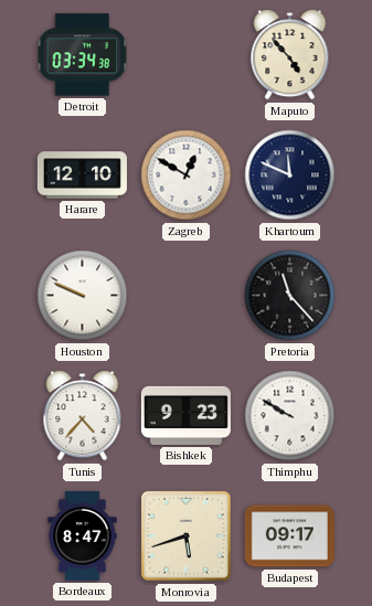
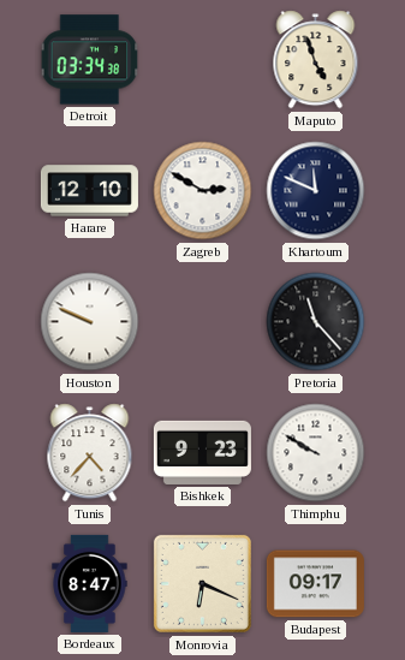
Maputo: 4:53 -> 4:57
Zagreb: 12:50 -> 2:50
Monrovia: 5:42 -> 6:19
